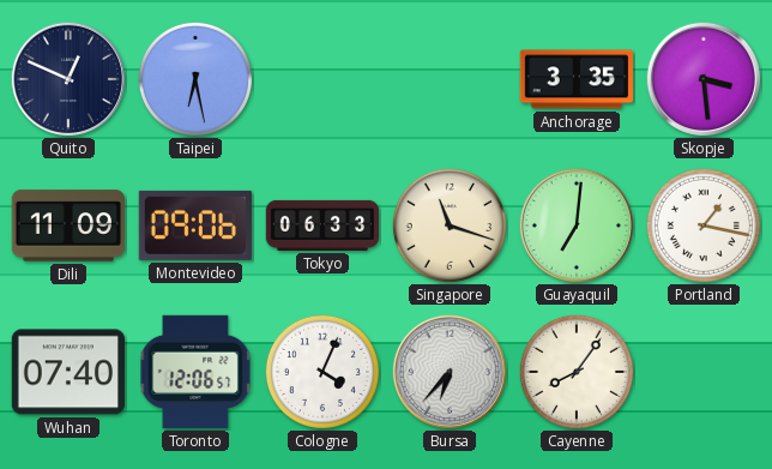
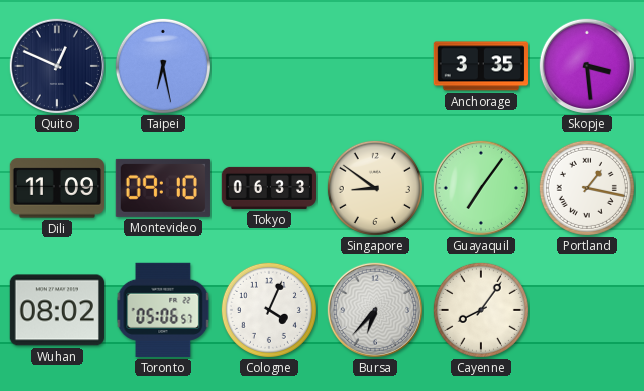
Montevideo: 09:06 -> 09:10
Singapore: 11:18 -> 8:51
Guayaquil: 7:01 -> 7:06
Wuhan: 07:40 -> 08:02
Toronto: 12:06 -> 05:06
